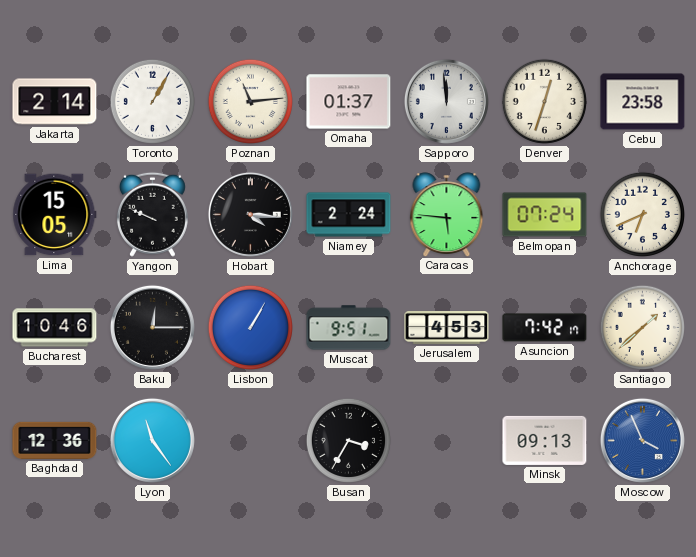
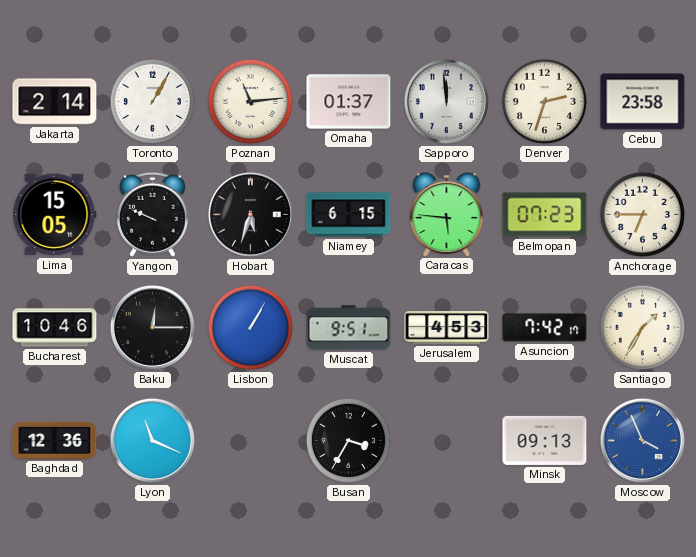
Denver: 12:33 -> 2:33
Hobart: 4:16 -> 5:33
Niamey: 2:24 -> 6:15
Belmopan: 07:24 -> 07:23
Anchorage: 6:41 -> 6:45
Santiago: 1:38 -> 1:35
Lyon: 11:24 -> 11:19
